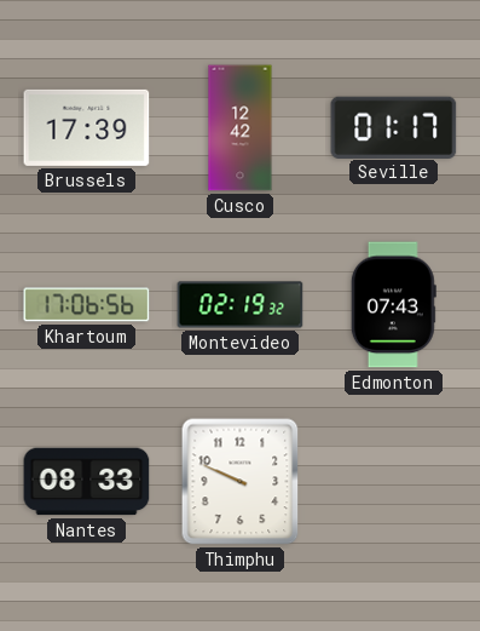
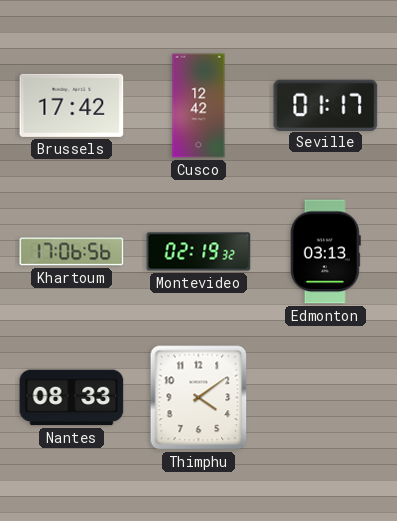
Brussels: 17:39 -> 17:42
Edmonton: 07:43 -> 03:13
Thimphu: 9:49 -> 4:09
